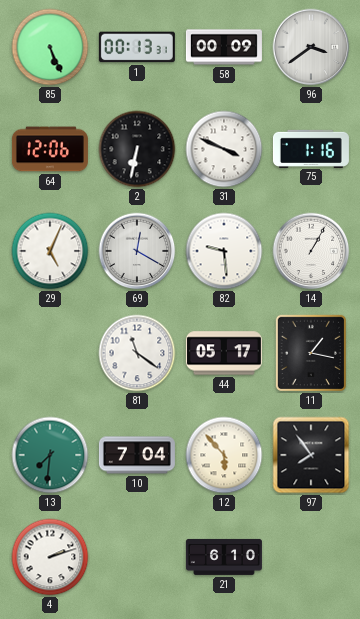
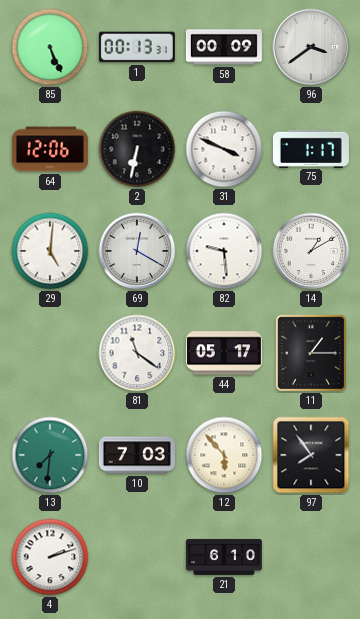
75: 1:16 -> 1:17
29: 5:04 -> 5:01
14: 1:05 -> 1:10
11: 1:17 -> 1:15
10: 7:04 -> 7:03
